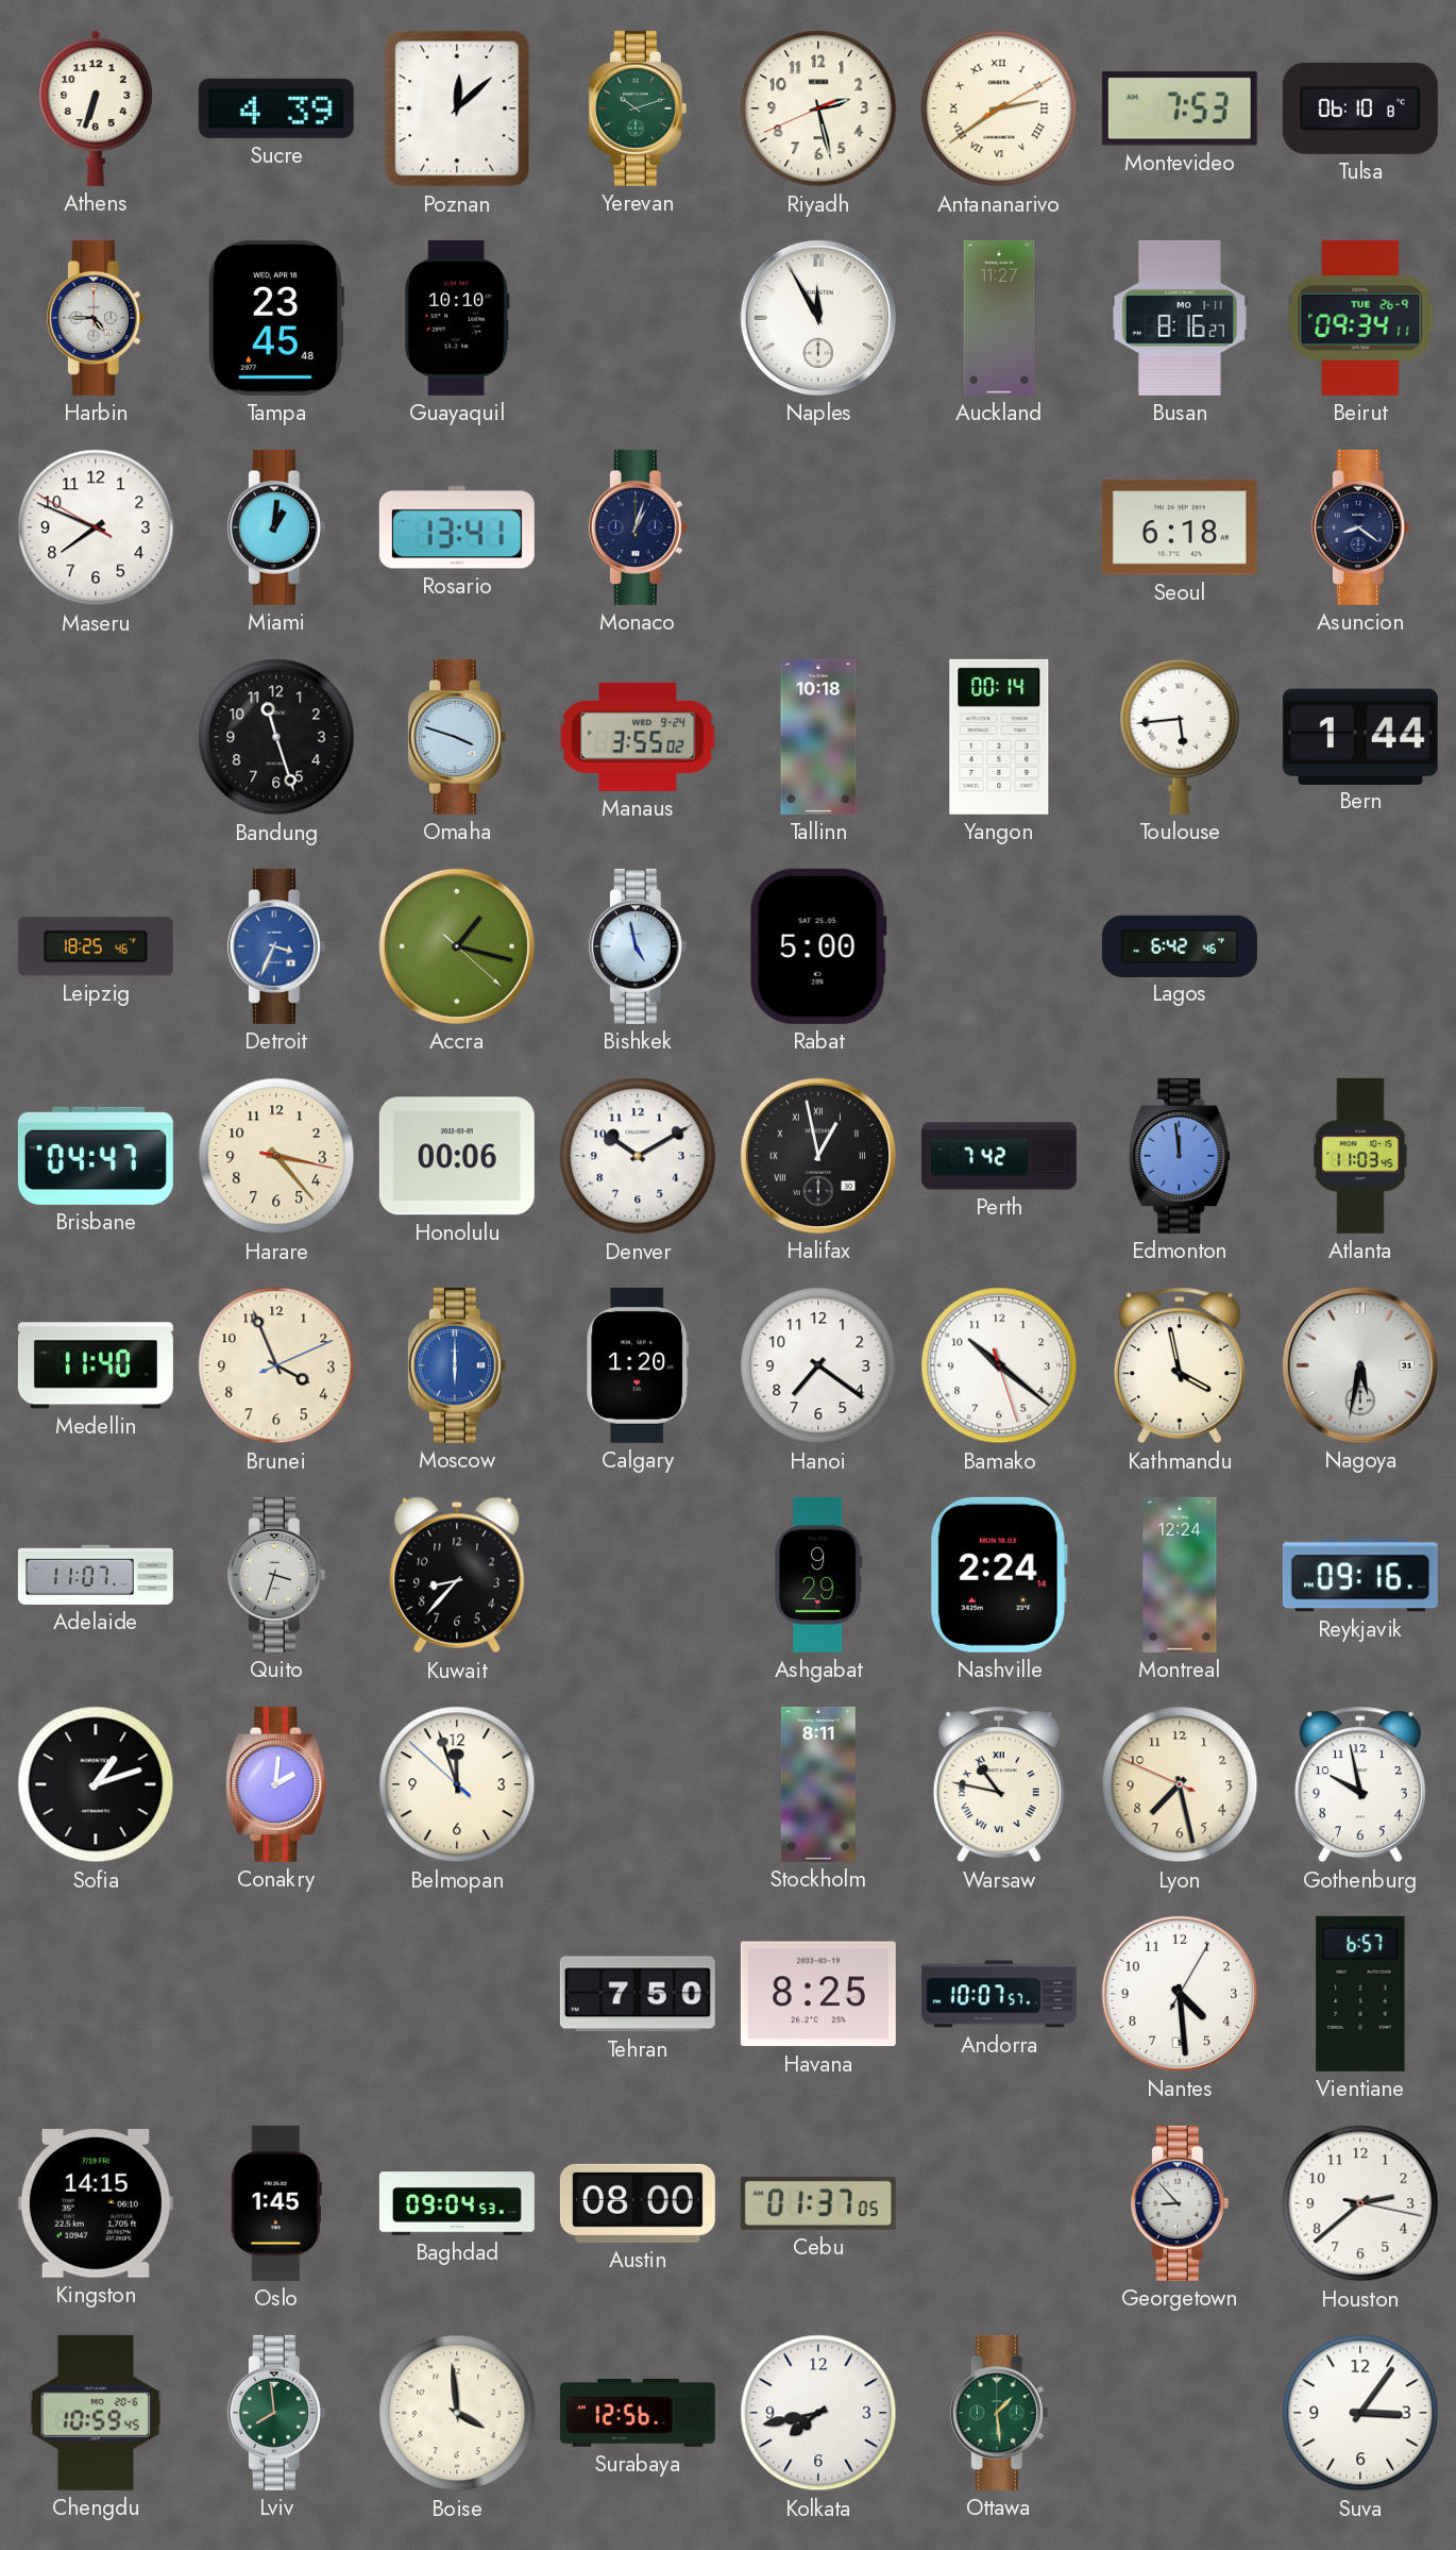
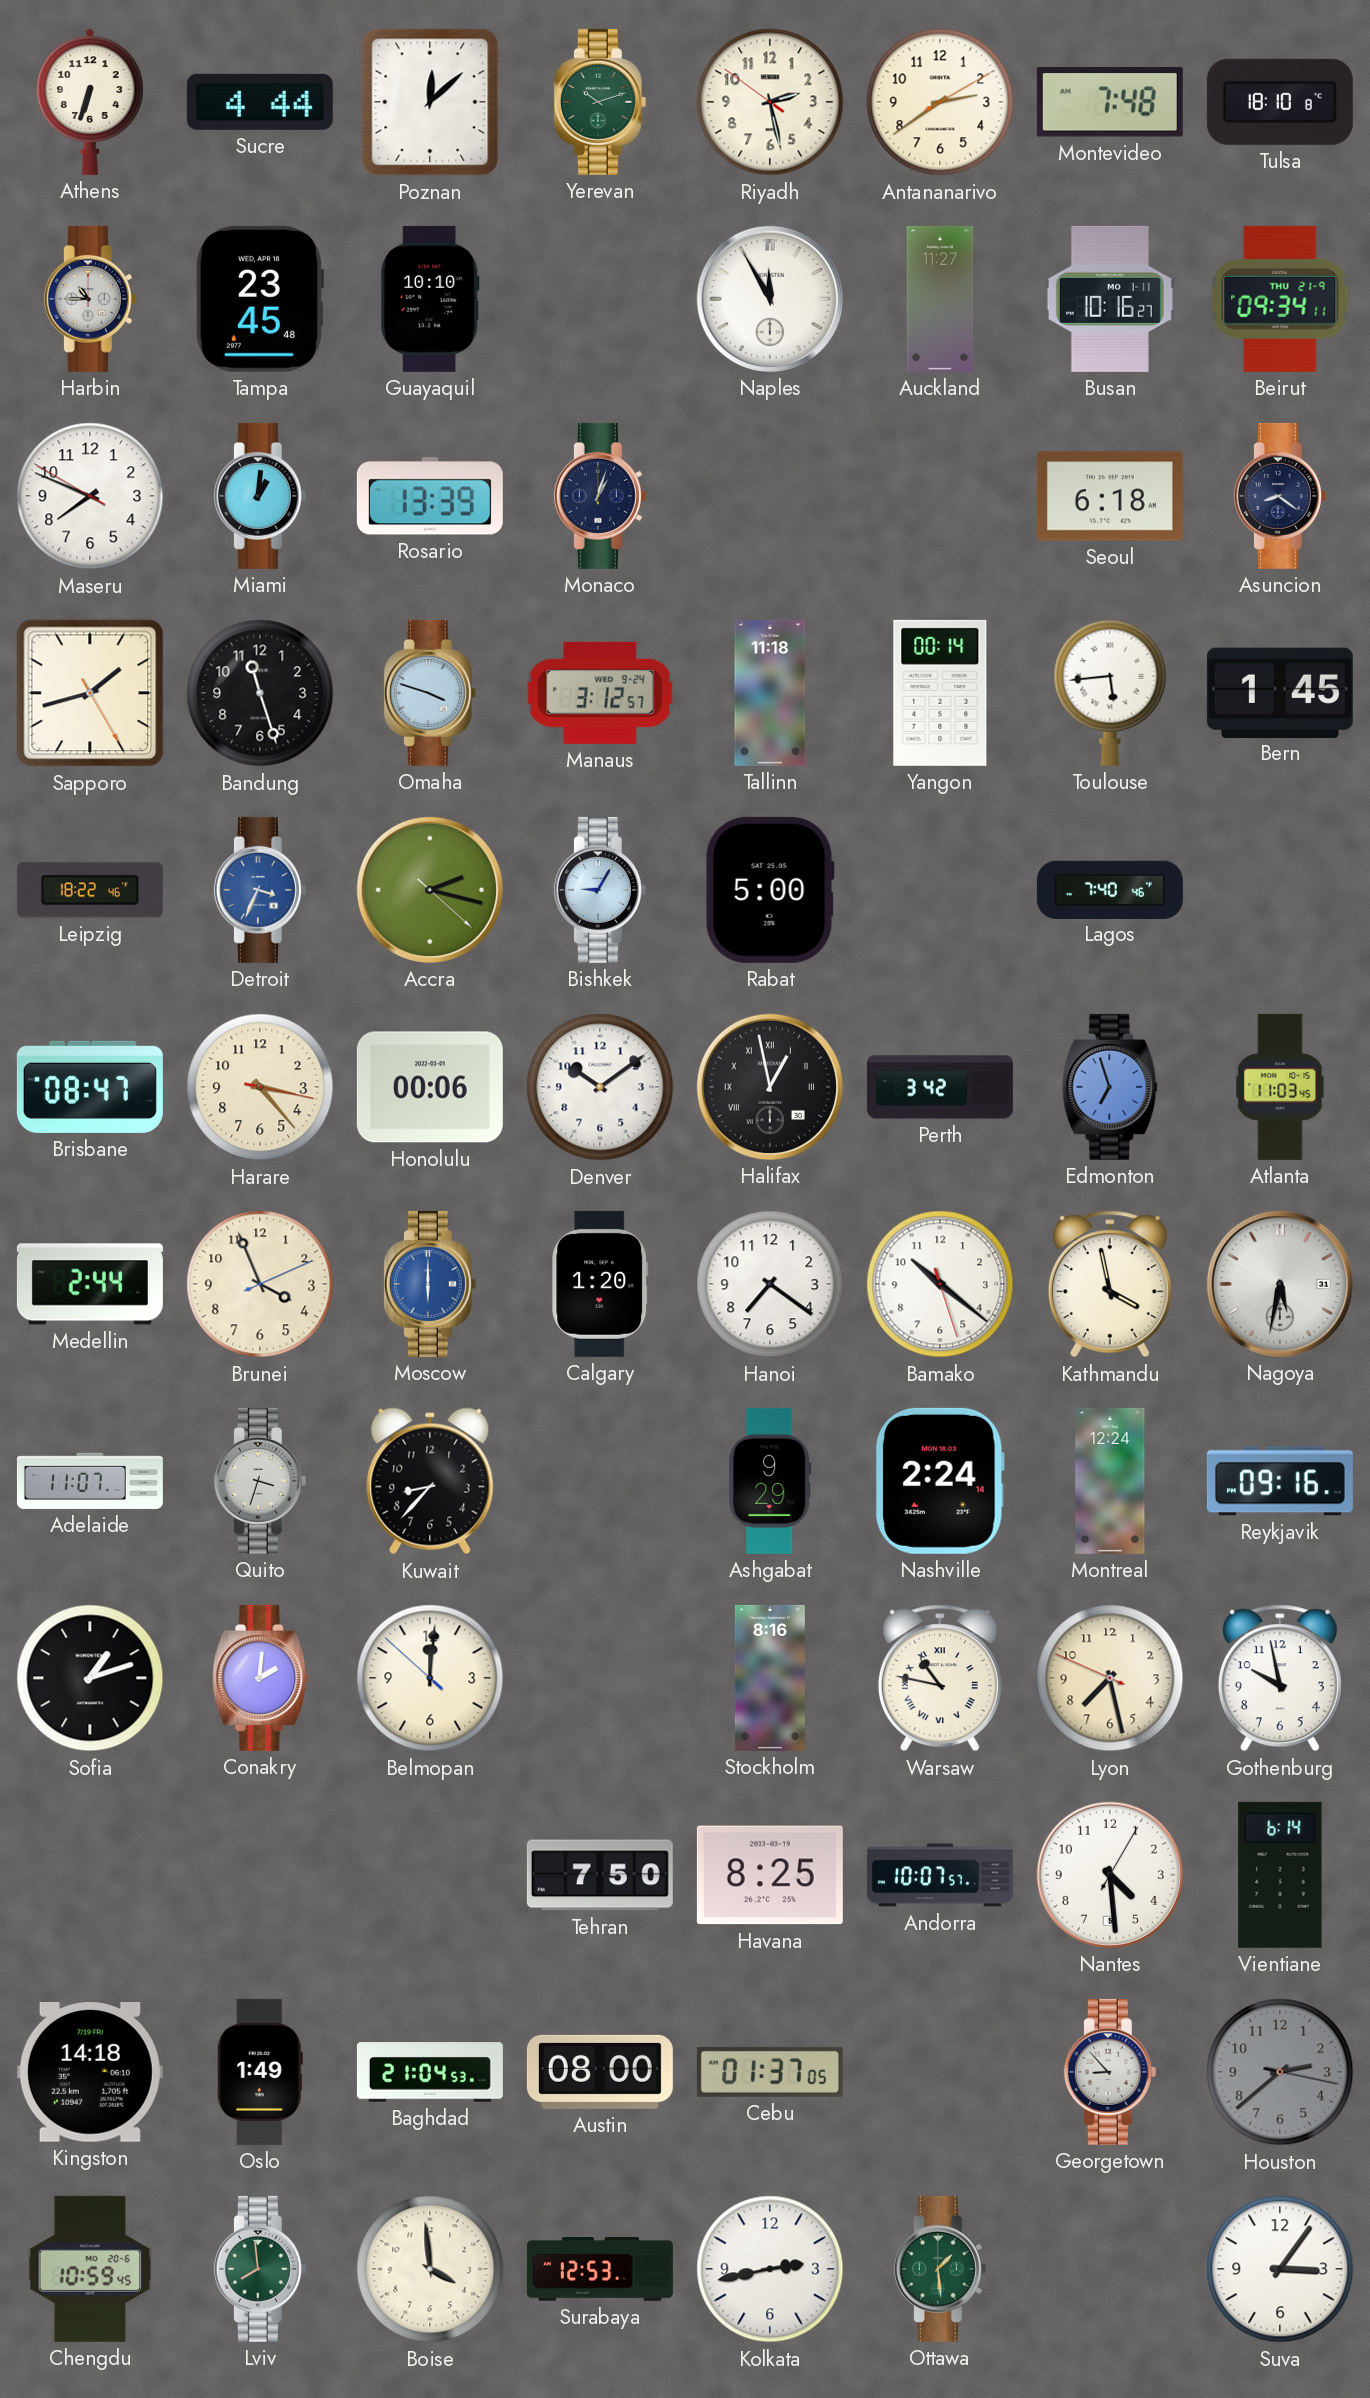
Sucre: 4:39 -> 4:44
Riyadh: 2:27:41 -> 2:27:51
Antananarivo numerals: Roman -> Arabic
Montevideo: 7:53 -> 7:48
Tulsa: 06:10 -> 18:10
Harbin: 4:45 -> 10:45
Busan: 8:16 -> 10:16
Beirut date: TUE 26-9 -> THU 21-9
Rosario: 13:41 -> 13:39
Sapporo: none -> 1:42
Manaus: 3:55 -> 3:12
Tallinn: 10:18 -> 11:18
Bern: 1:44 -> 1:45
Leipzig: 18:25 -> 18:22
Accra: 1:17 -> 2:17
Bishkek: 4:58 -> 9:05
Lagos: 6:42 -> 7:40
Brisbane: 04:47 -> 08:47
Denver: 10:10 -> 10:09
Perth: 7:42 -> 3:42
Edmonton: 11:59 -> 6:57
Medellin: 11:40 -> 2:44
Belmopan: 11:56 -> 12:00
Stockholm: 8:11 -> 8:16
Vientiane: 6:57 -> 6:14
Kingston: 14:15 -> 14:18
Oslo: 1:45 -> 1:49
Baghdad: 09:04 -> 21:04
Houston dial: white -> grey
Surabaya: 12:56 -> 12:53
Kolkata: 7:43 -> 2:43
